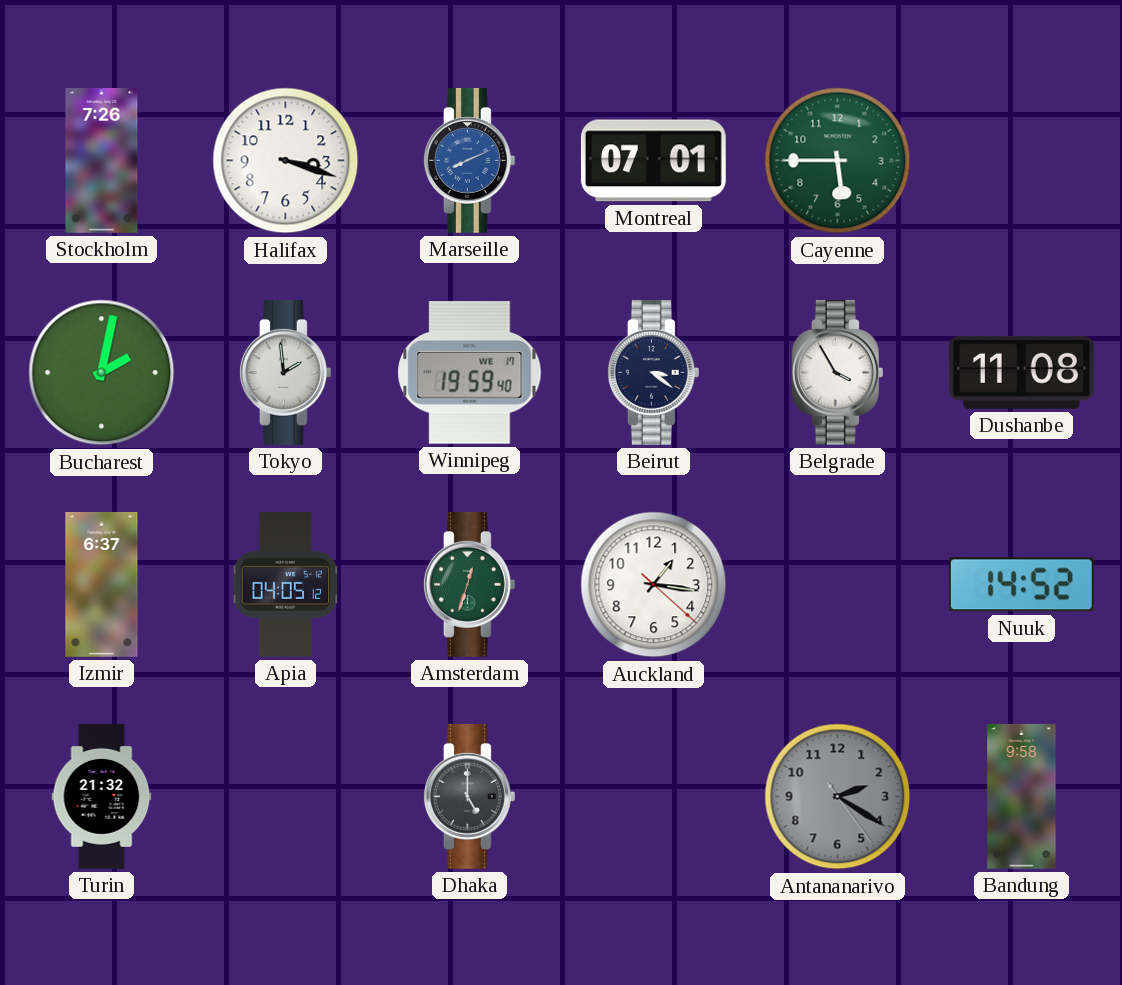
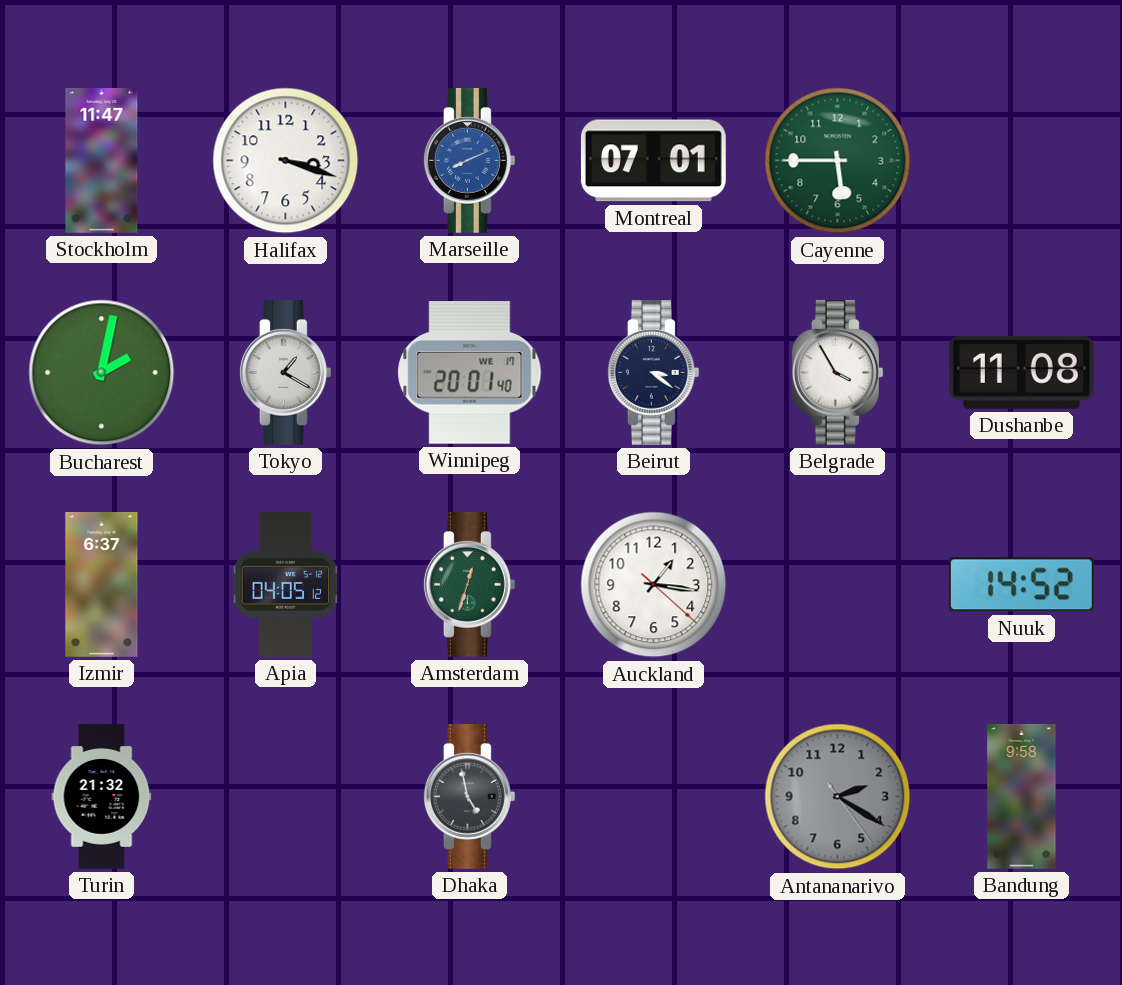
Stockholm: 7:26 -> 11:47
Tokyo: 1:59 -> 1:20
Winnipeg: 19:59 -> 20:01
Dhaka: 5:00 -> 4:58
